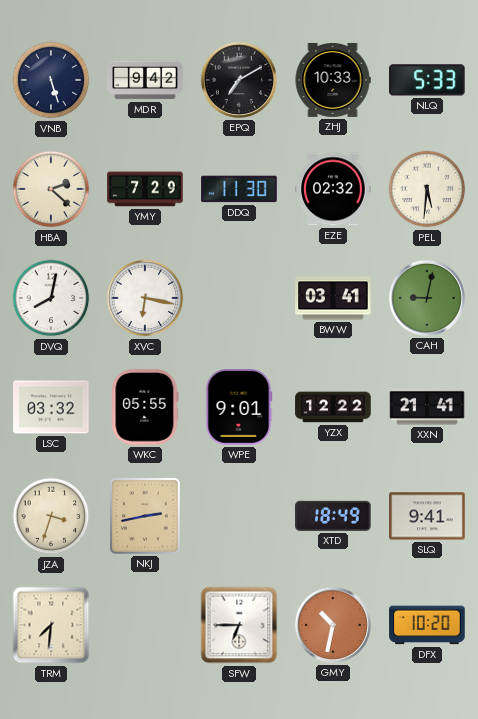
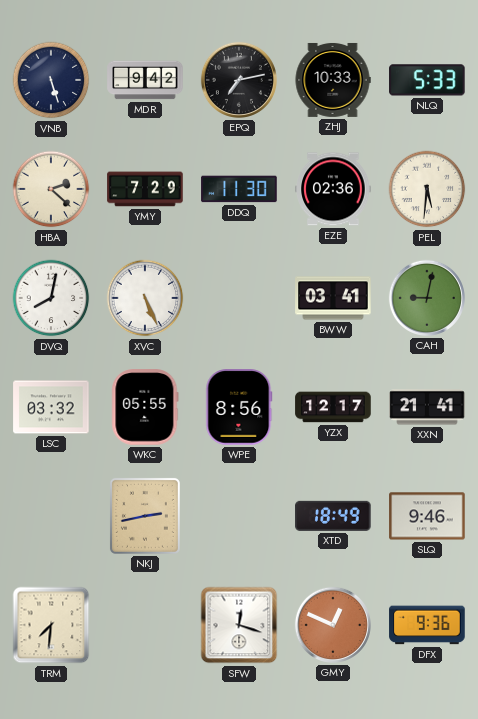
EPQ: 7:10 -> 7:13
EZE: 02:32 -> 02:36
XVC: 6:17 -> 5:26
WPE: 9:01 -> 8:56
YZX: 12:22 -> 12:17
JZA: 3:33 -> none
SLQ: 9:41 -> 9:46
SFW: 6:45 -> 12:18
GMY: 10:32 -> 12:49
DFX: 10:20 -> 9:36
